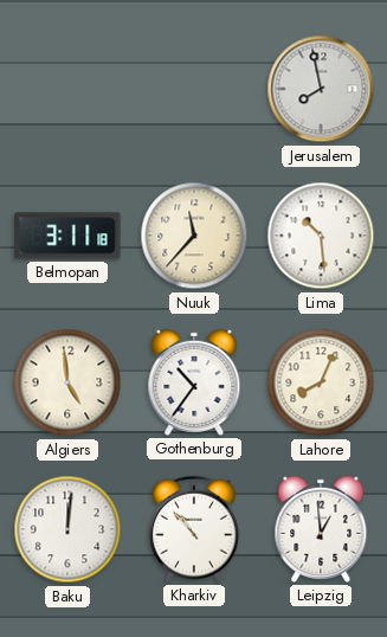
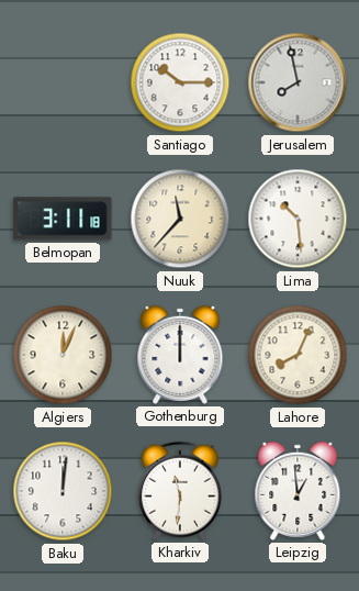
Santiago: none -> 10:15
Algiers: 4:59 -> 12:04
Gothenburg: 10:36 -> 12:00
Kharkiv: 10:53 -> 11:31
